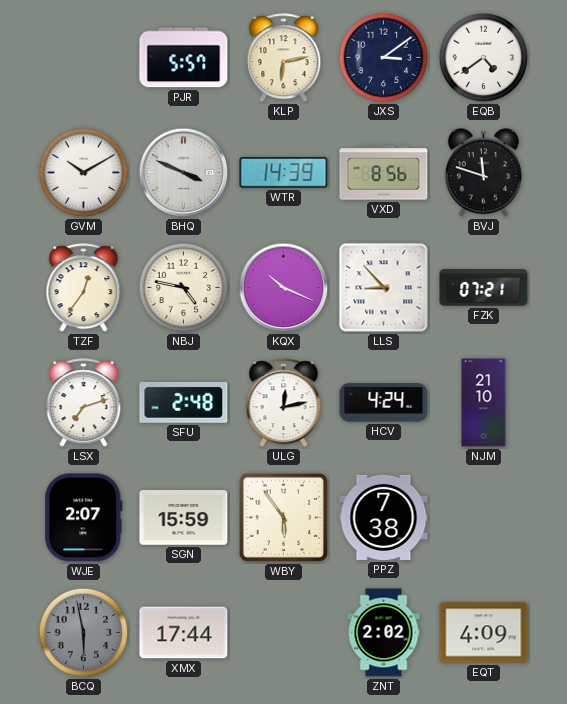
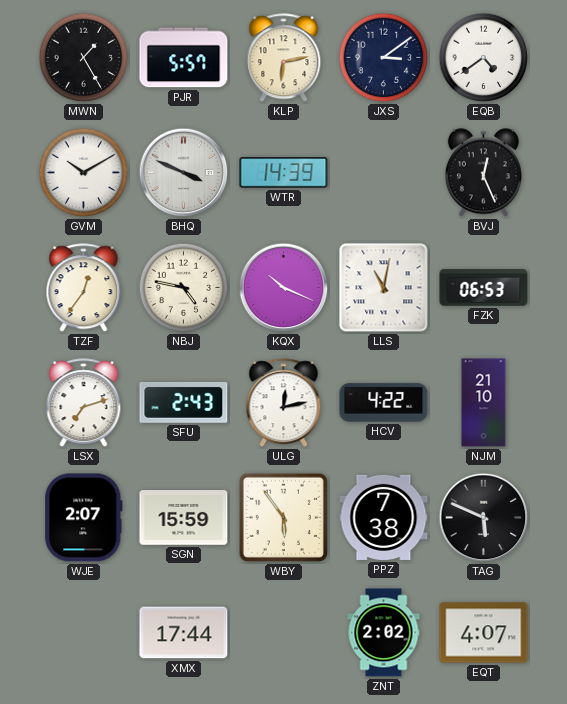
MWN: none -> 1:25
VXD: 8:56 -> none
BVJ: 11:48 -> 12:26
LLS: 8:53 -> 11:02
FZK: 07:21 -> 06:53
SFU: 2:48 -> 2:43
HCV: 4:24 -> 4:22
TAG: none -> 5:49
BCQ: 5:58 -> none
EQT: 4:09 -> 4:07
